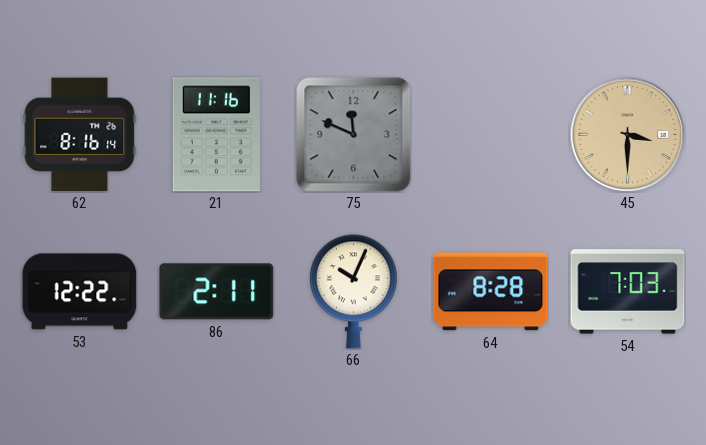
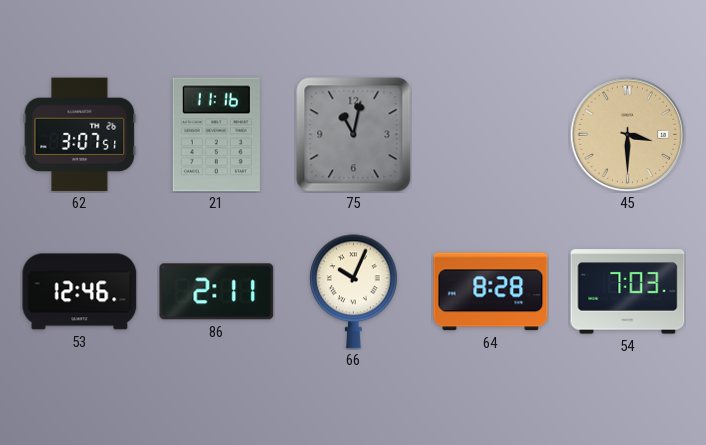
62: 8:16 -> 3:07
75: 11:49 -> 11:02
53: 12:22 -> 12:46
